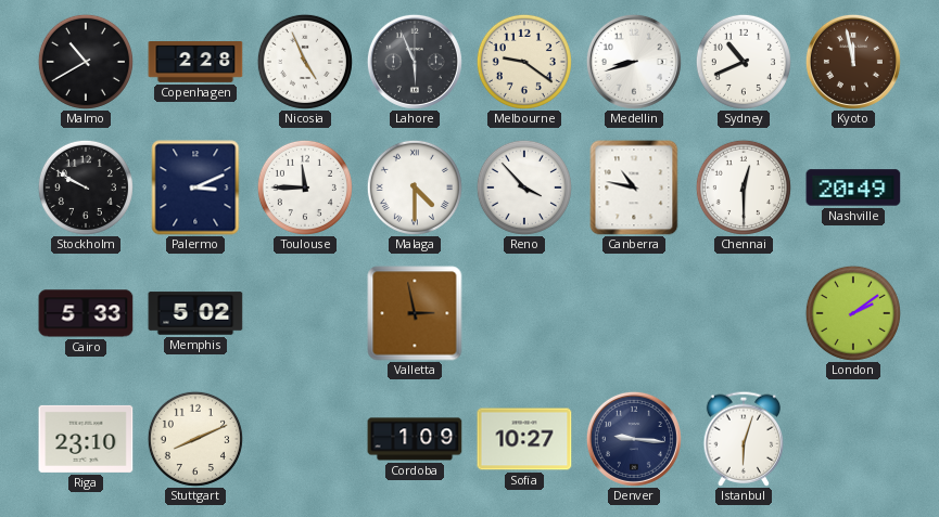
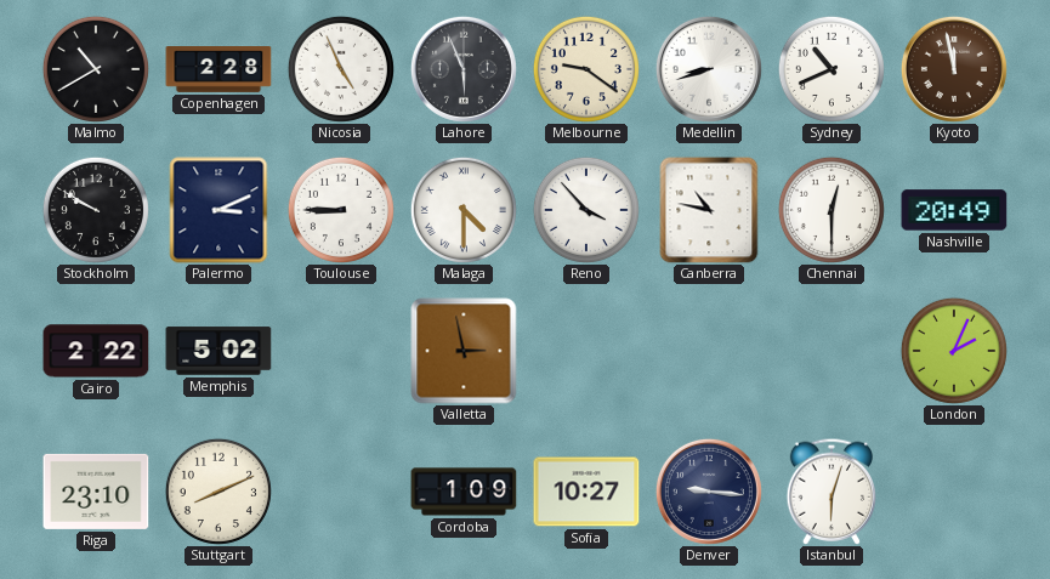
Toulouse: 11:45 -> 8:45
Cairo: 5:33 -> 2:22
London: 2:09 -> 2:04
